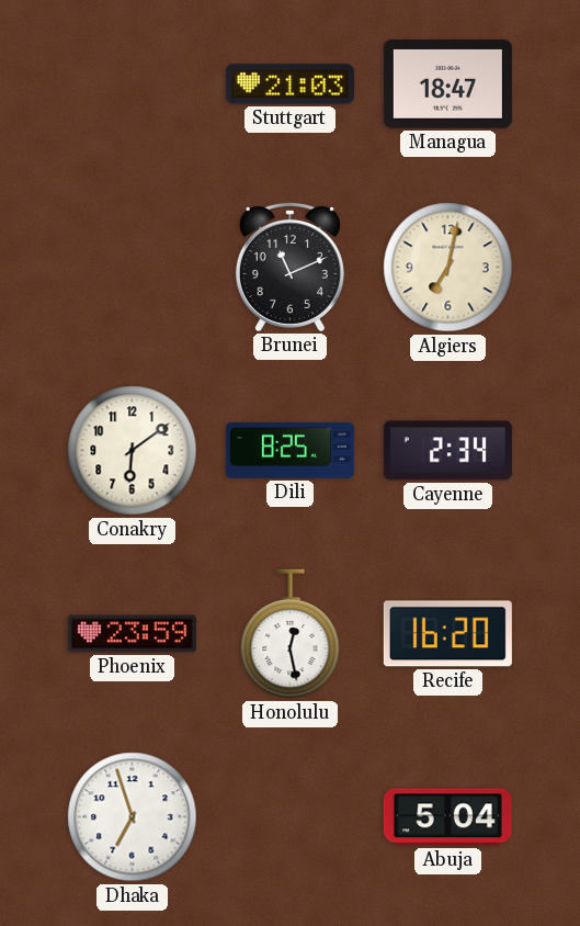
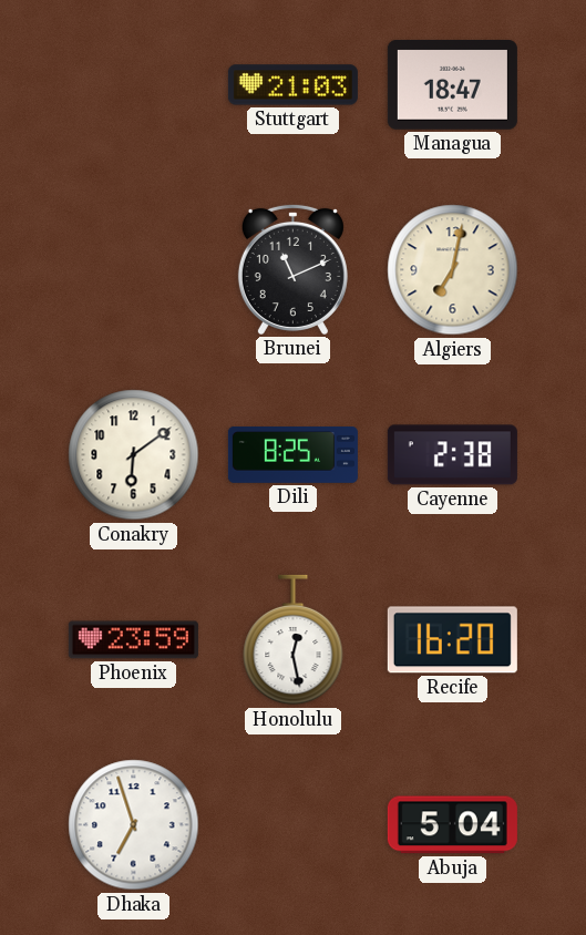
Cayenne: 2:34 -> 2:38
